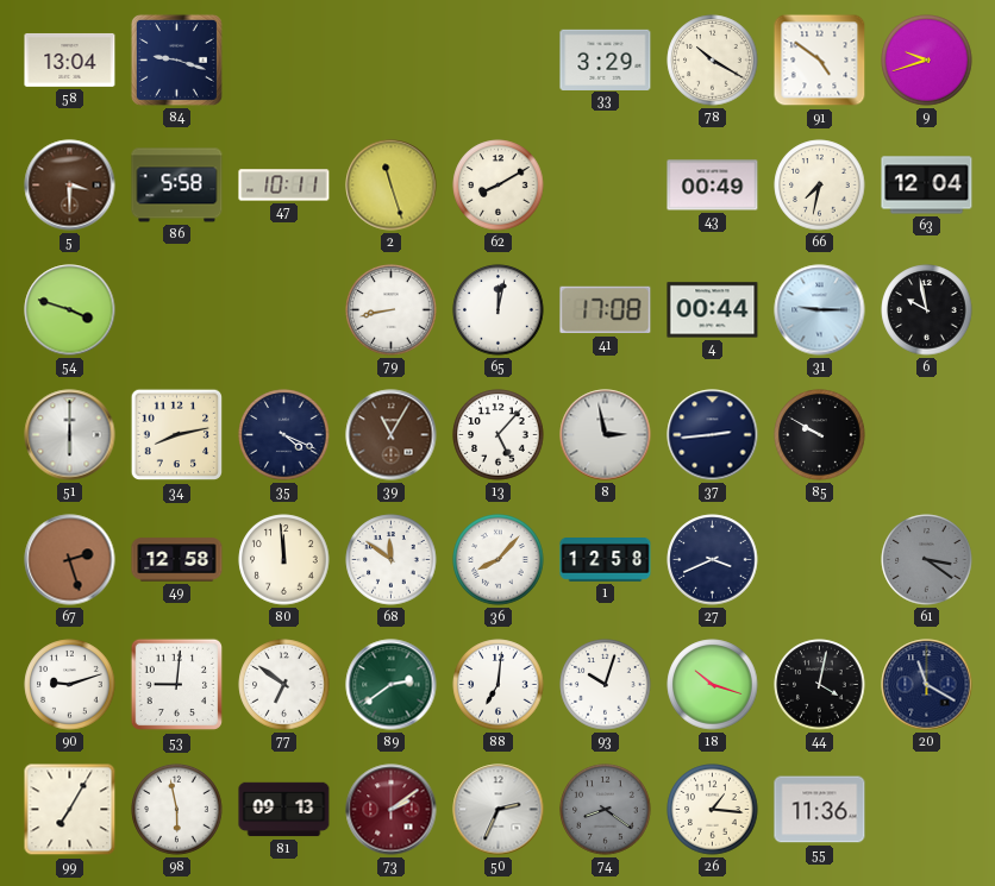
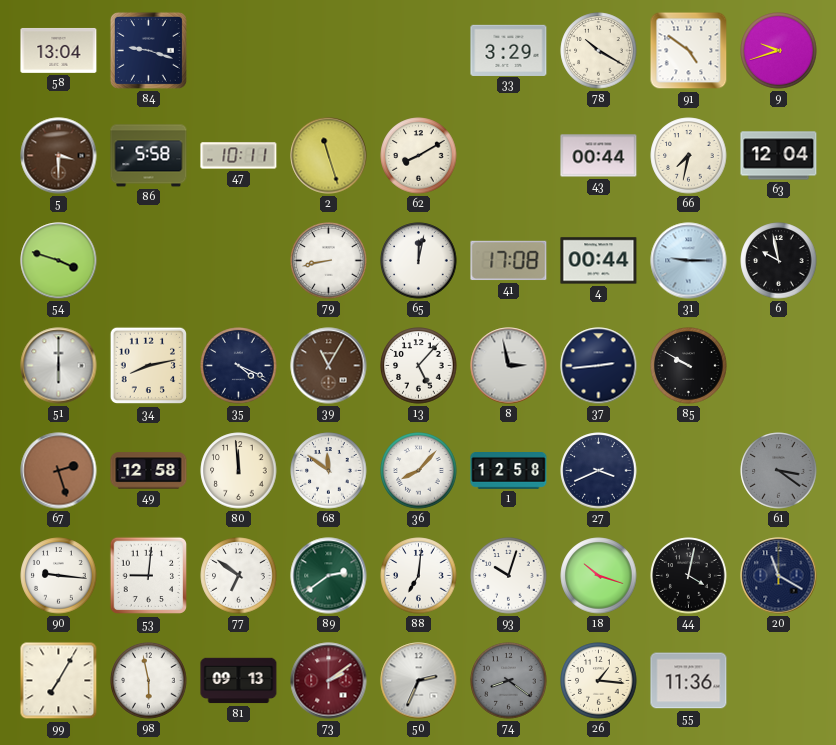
43: 00:49 -> 00:44
90: 9:12 -> 9:16
